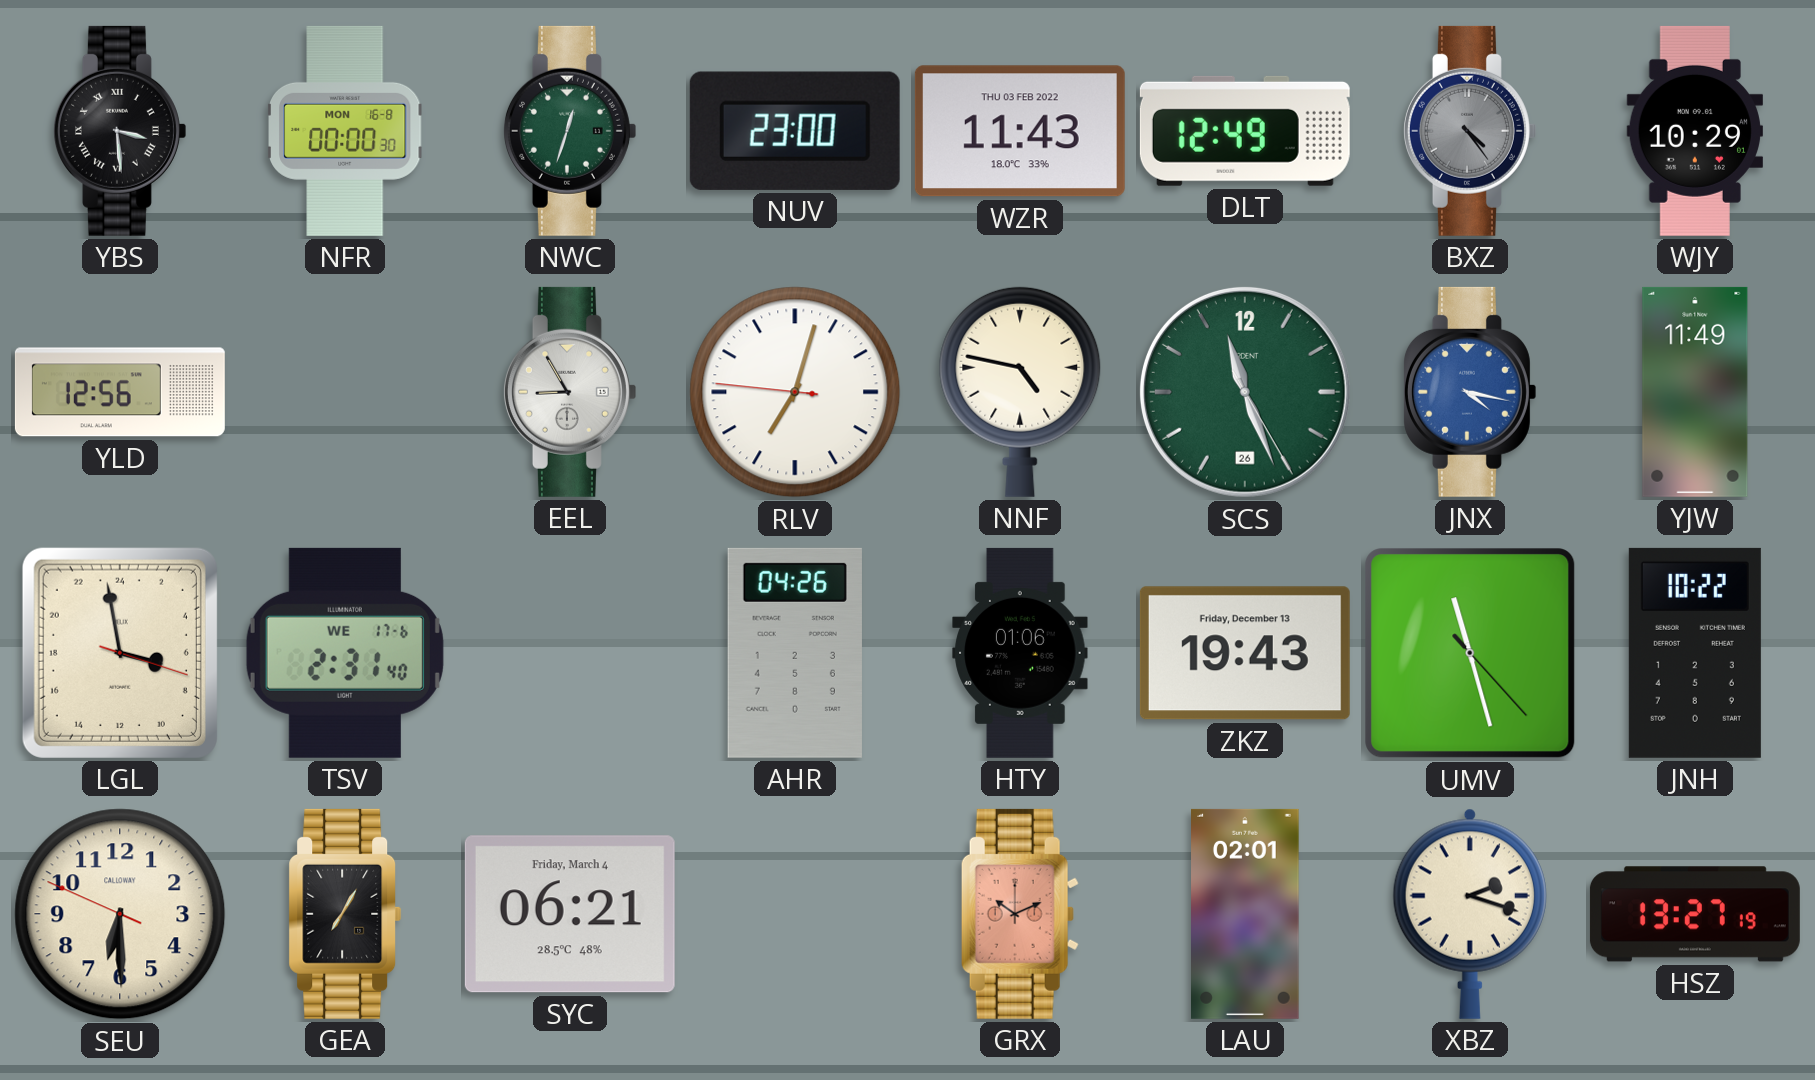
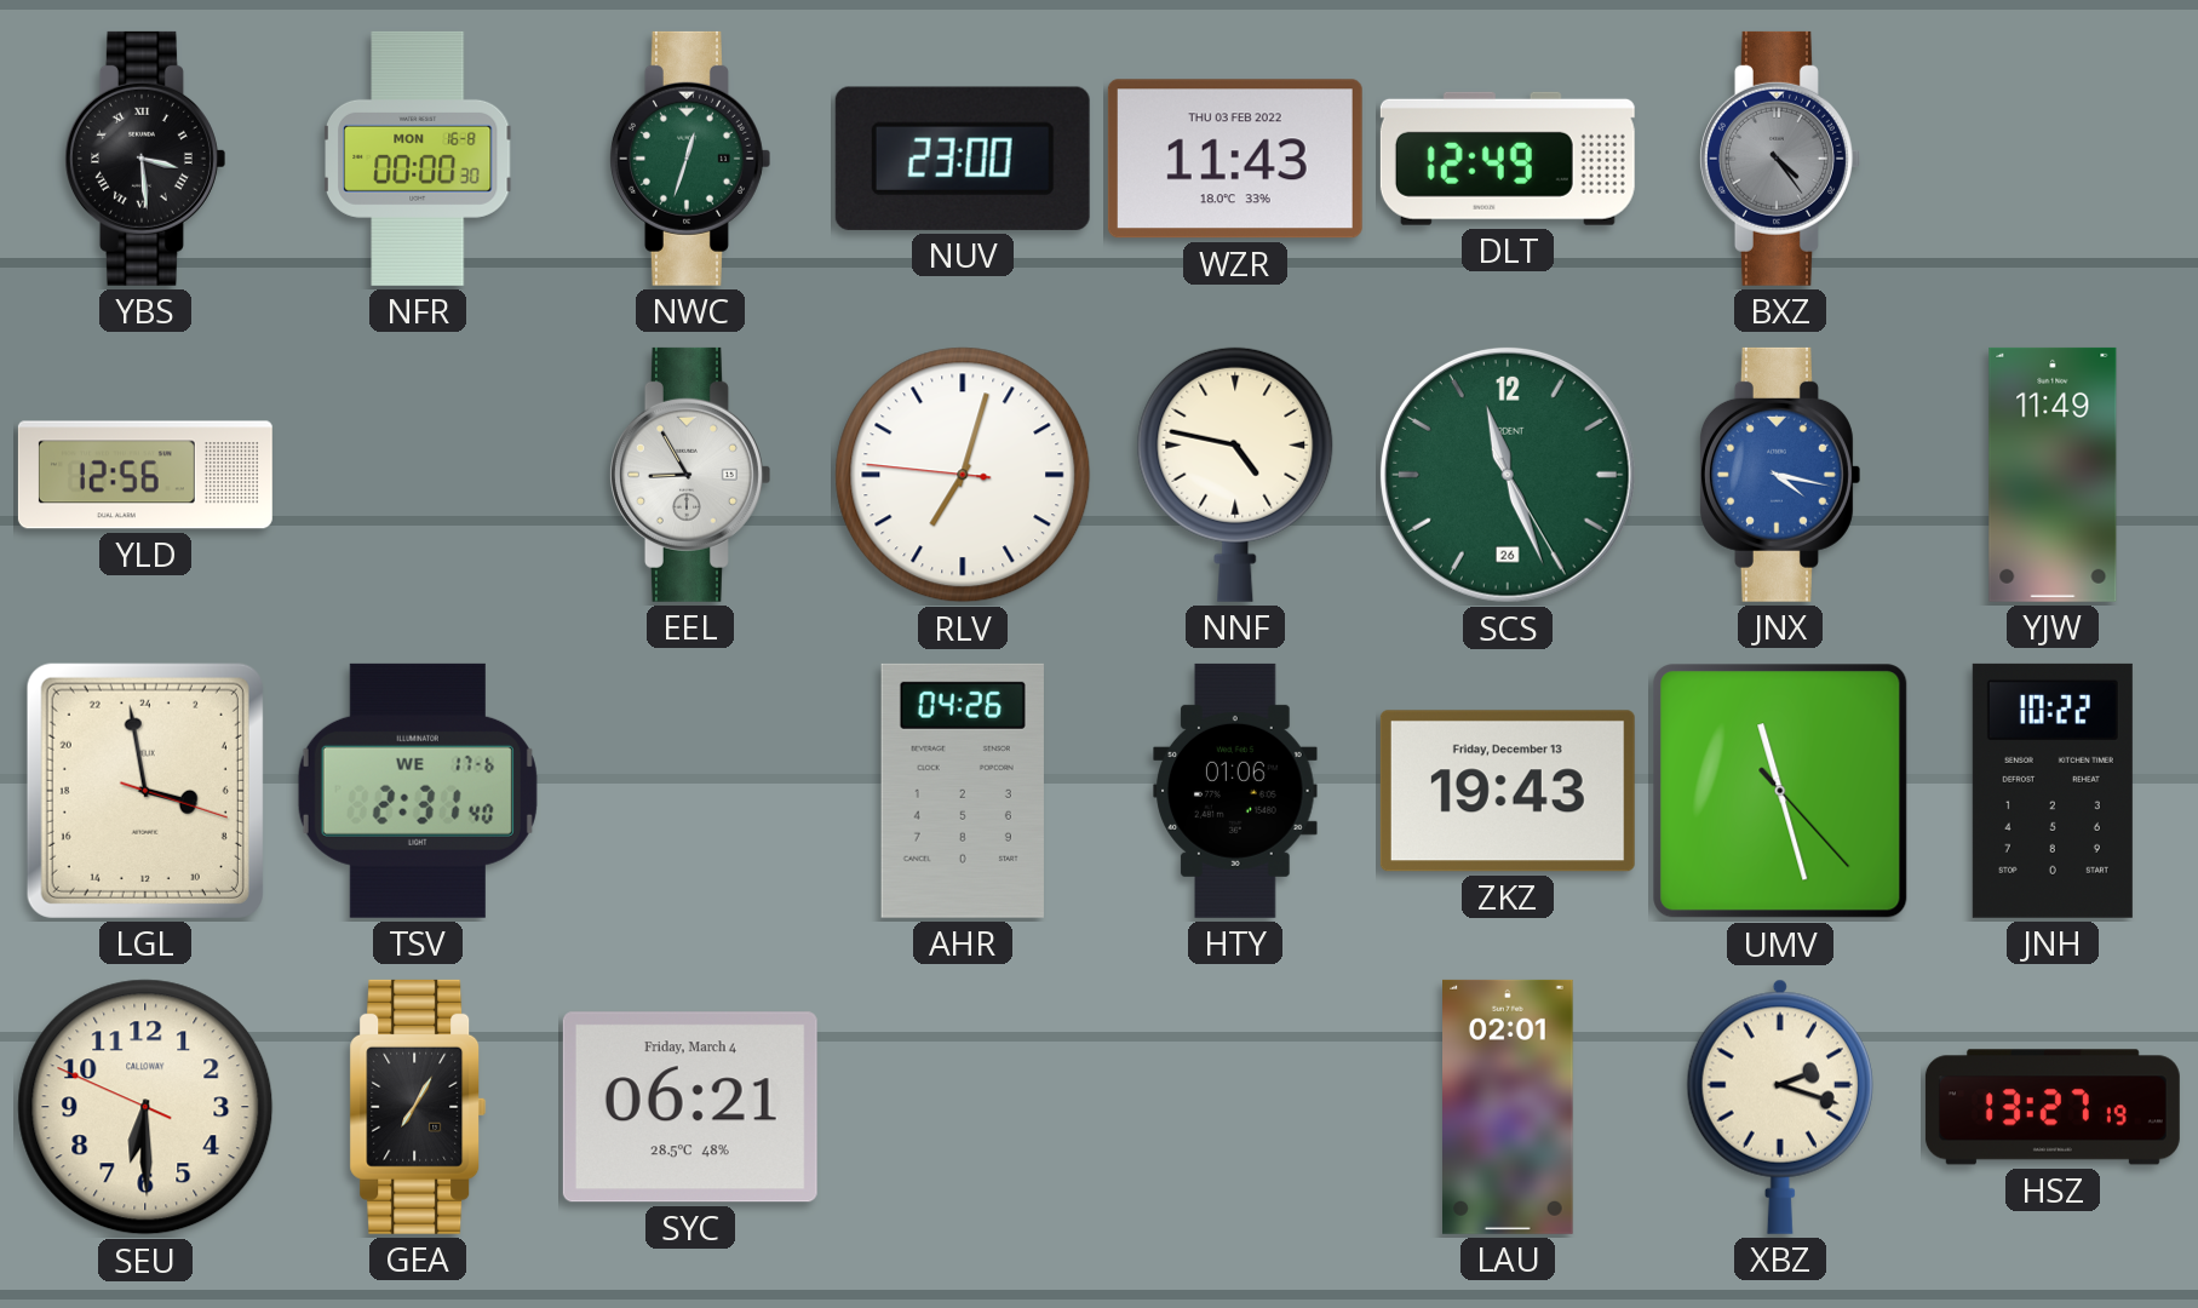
WJY: 10:29 -> none
GRX: 10:11 -> none
